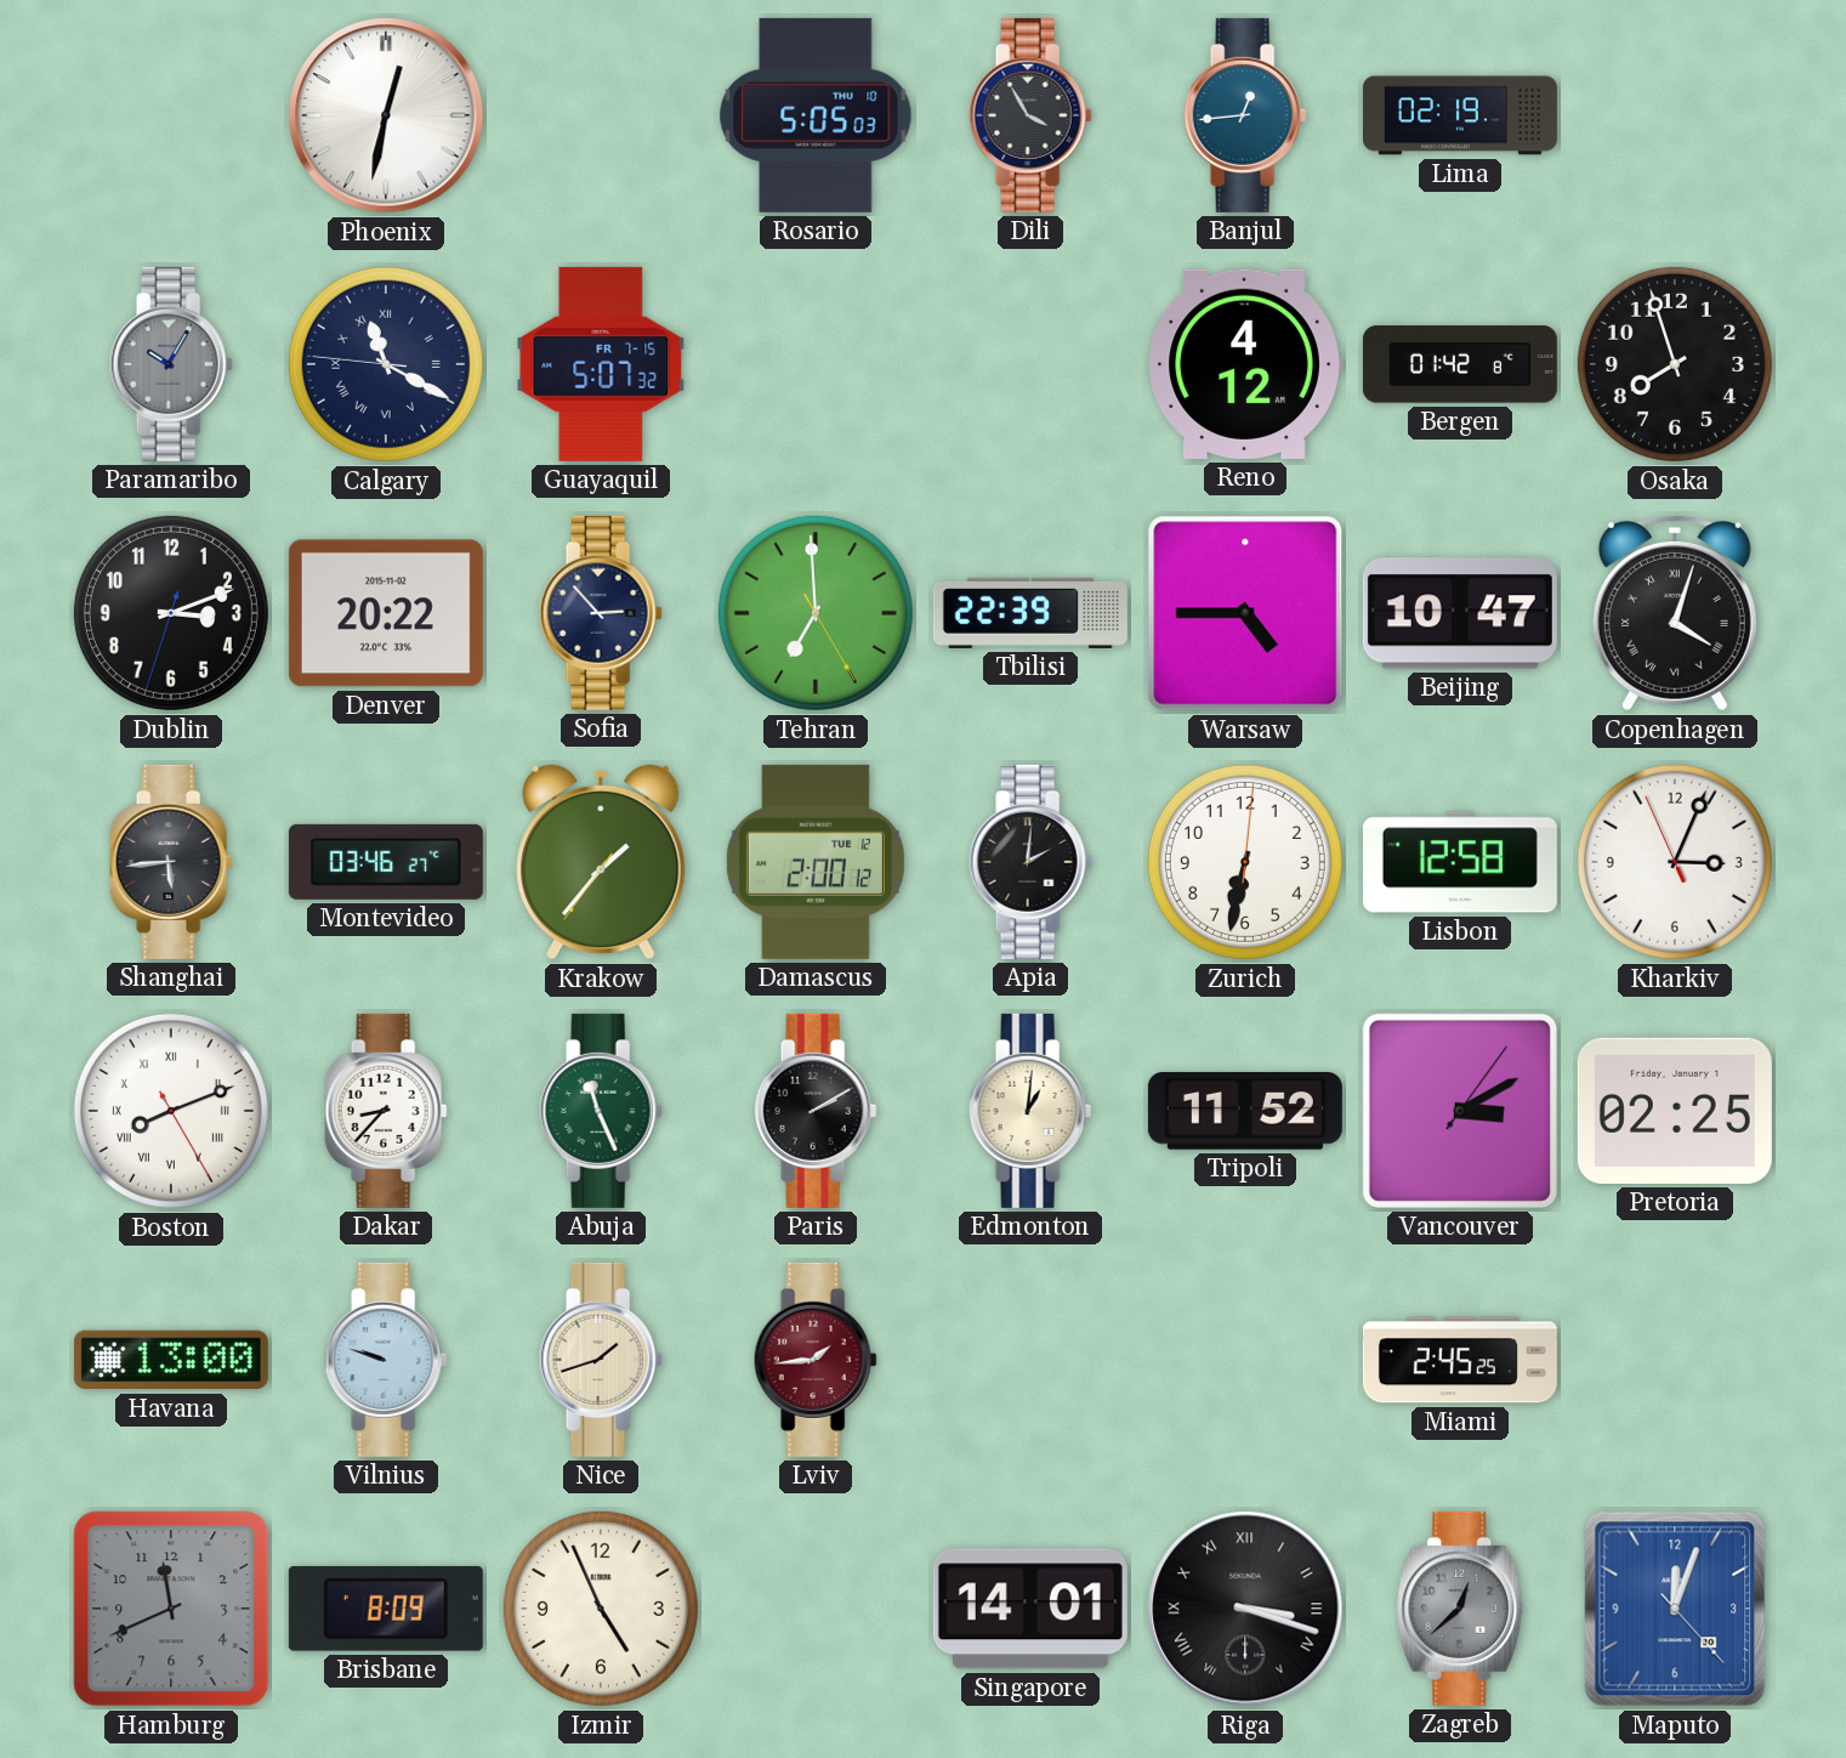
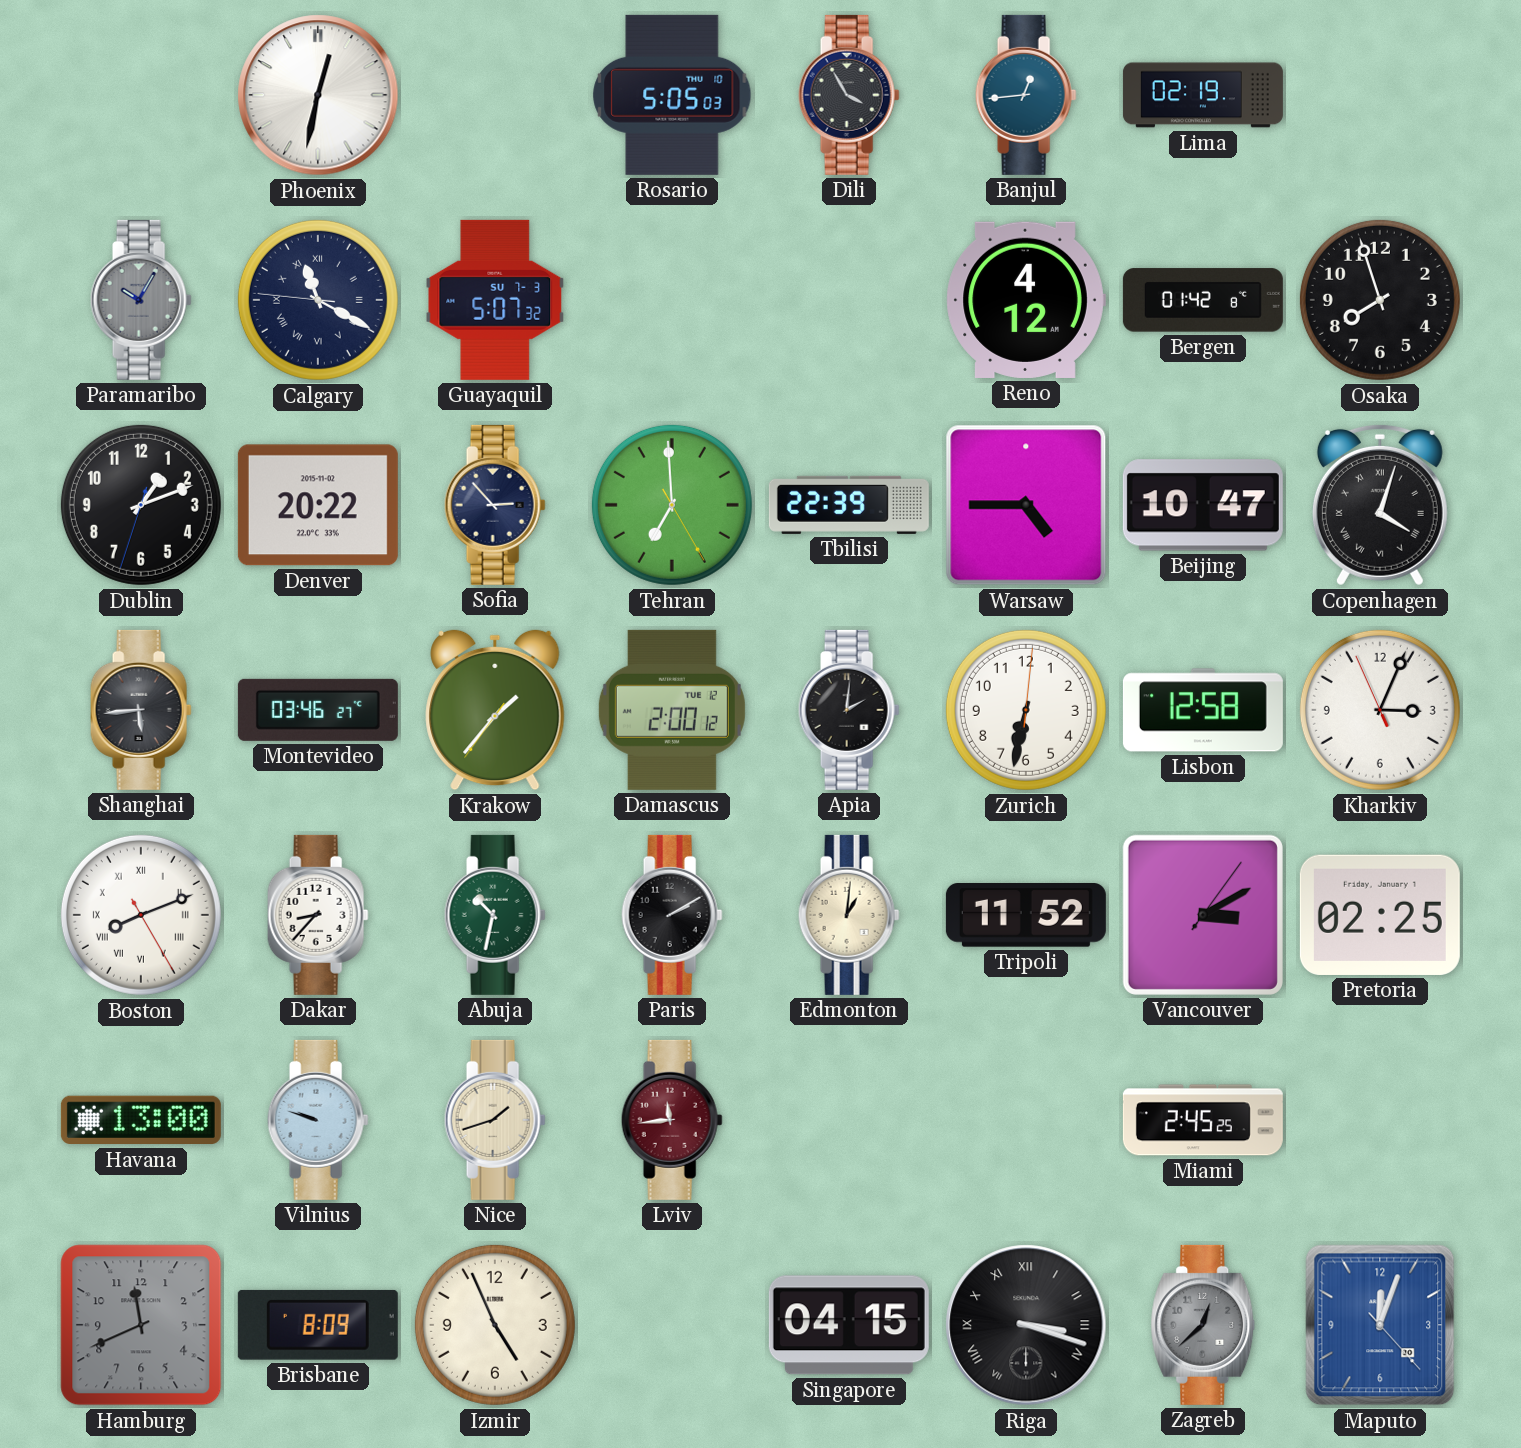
Guayaquil date: FR 7-15 -> SU 7-3
Dublin: 3:11 -> 1:11
Abuja: 11:26 -> 10:32
Lviv: 1:44 -> 11:44
Singapore: 14:01 -> 04:15
